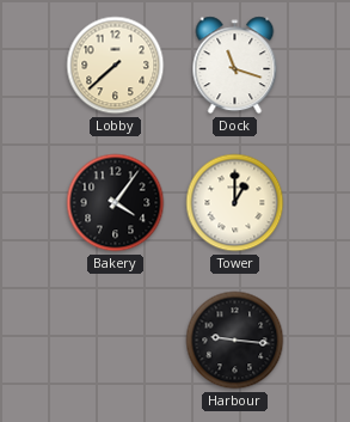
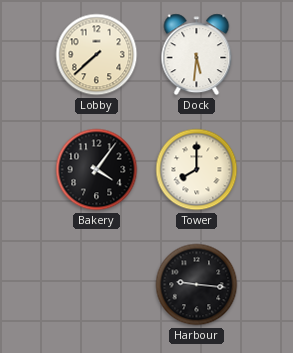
Dock: 11:18 -> 5:31
Tower: 1:00 -> 8:00
